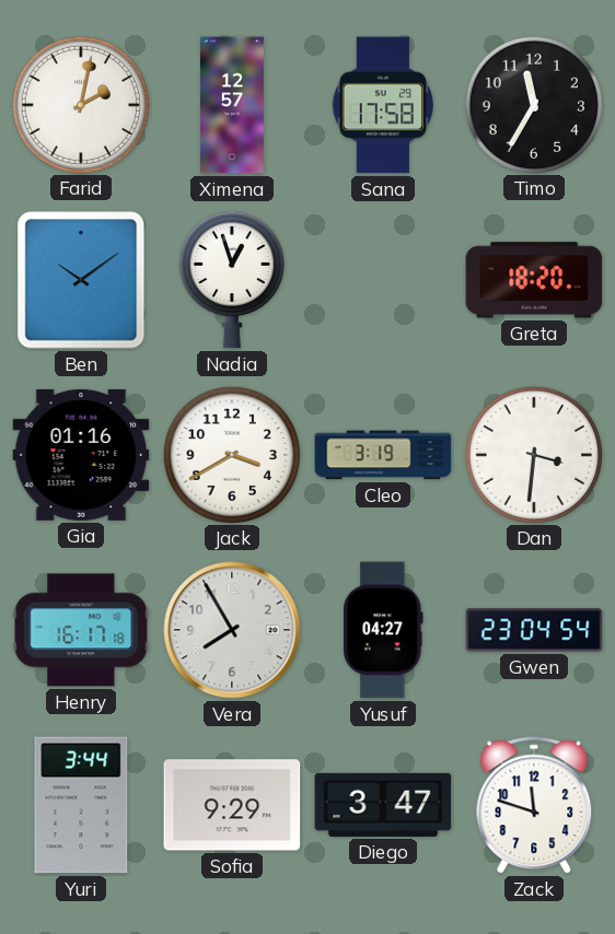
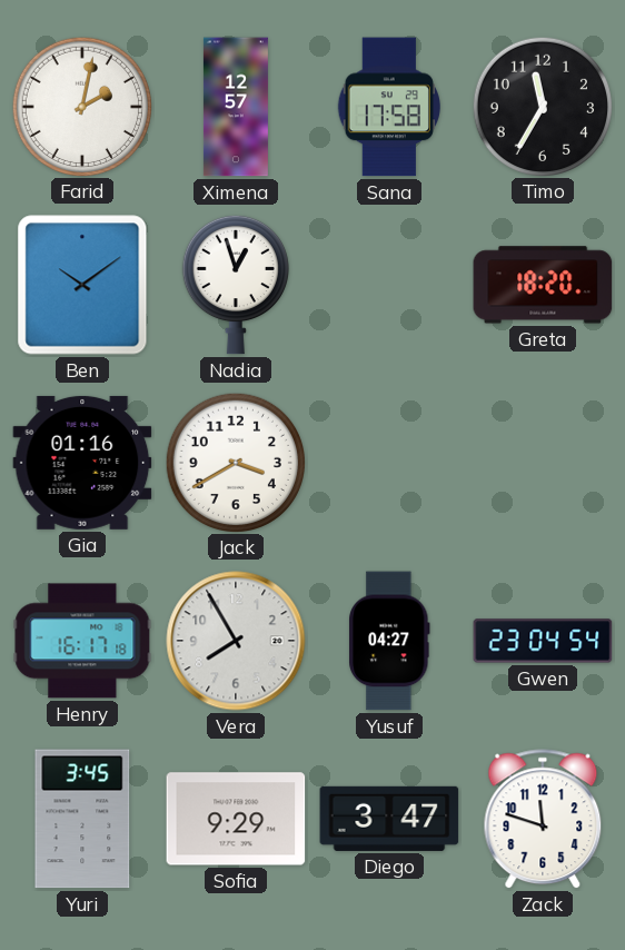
Cleo: 3:19 -> none
Dan: 3:31 -> none
Yuri: 3:44 -> 3:45
